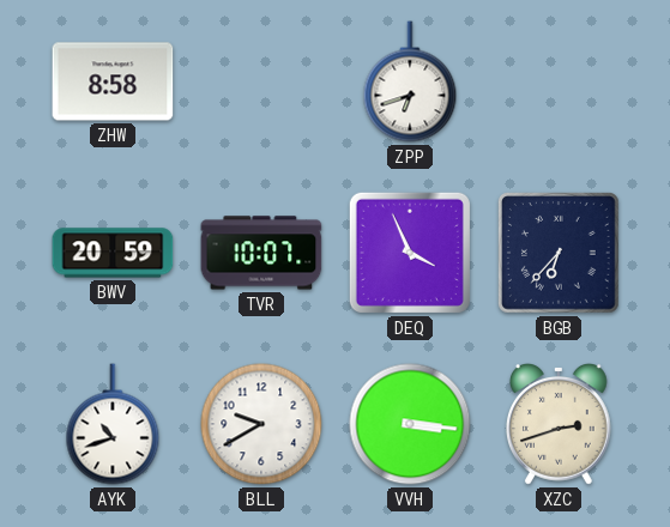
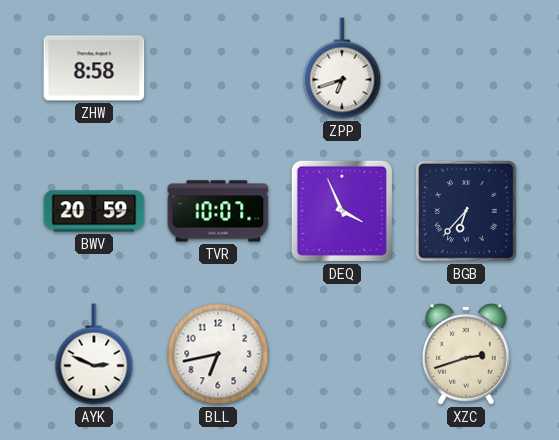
AYK: 10:42 -> 2:49
BLL: 9:40 -> 6:43
VVH: 3:16 -> none
